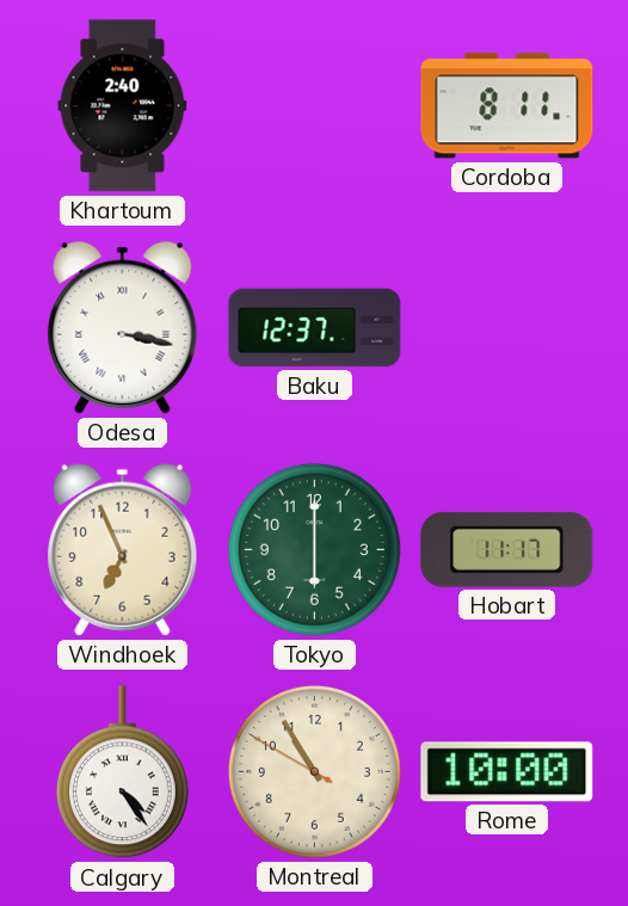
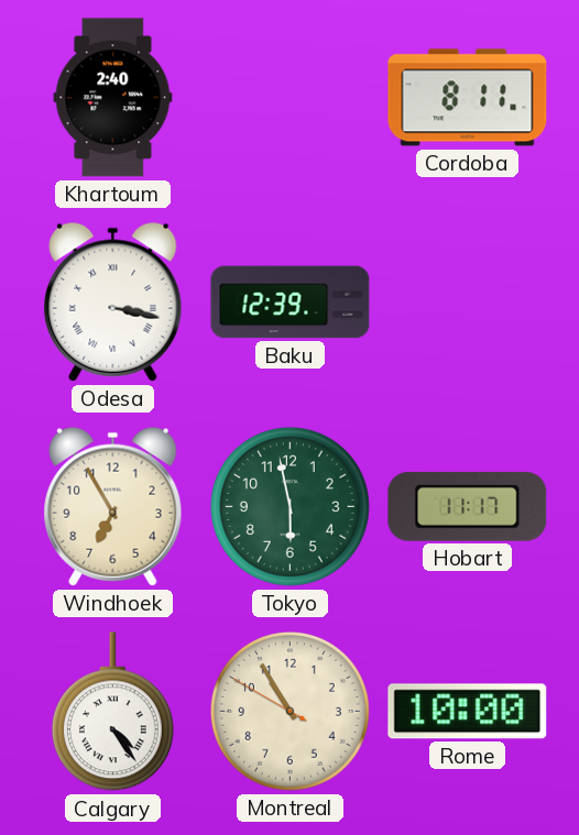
Baku: 12:37 -> 12:39
Windhoek: 6:56 -> 6:55
Tokyo: 6:00 -> 5:58
